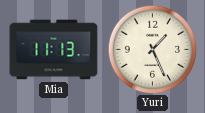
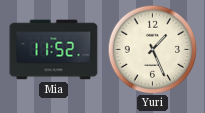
Mia: 11:13 -> 11:52
